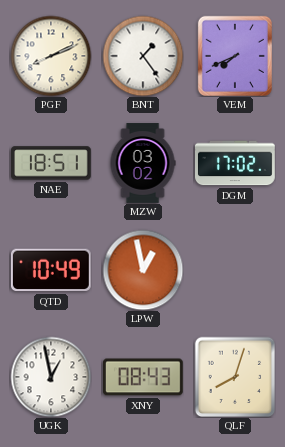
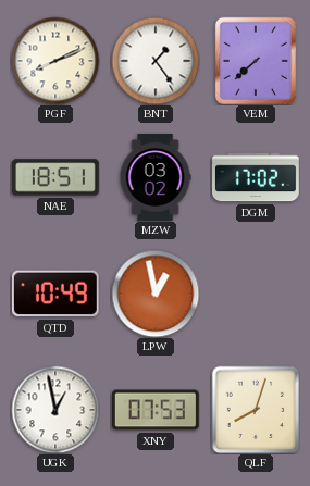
VEM: 7:41 -> 7:38
XNY: 08:43 -> 07:53
